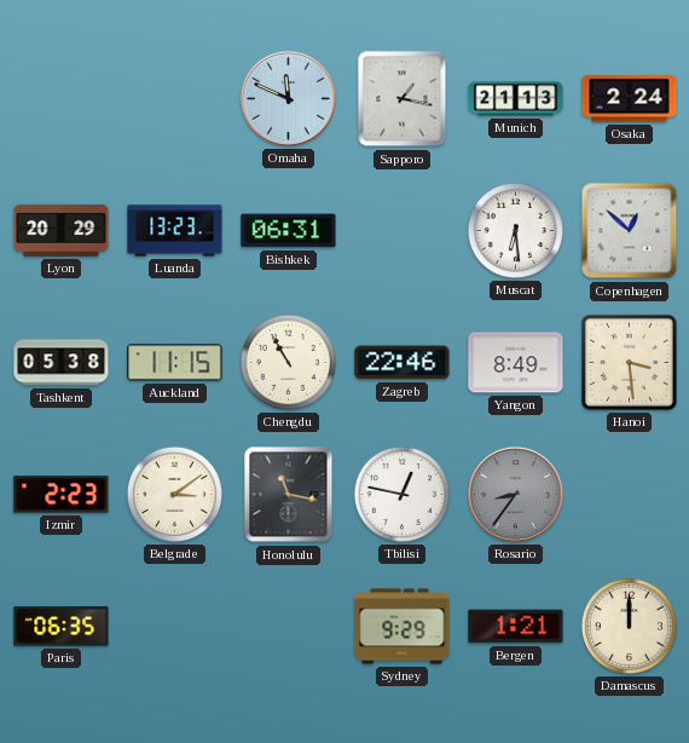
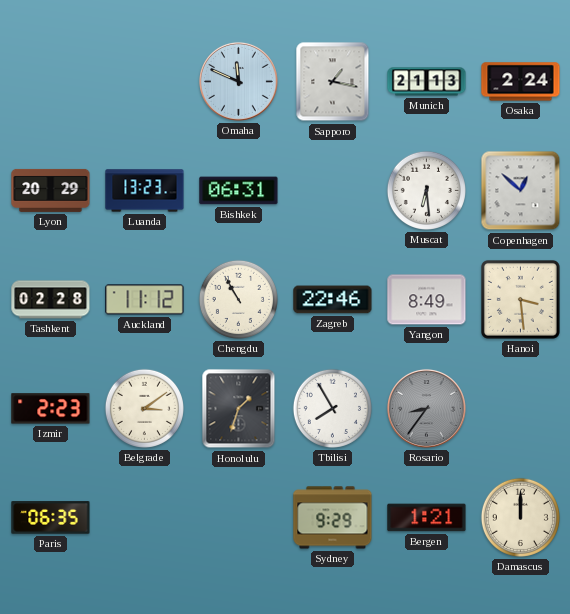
Tashkent: 05:38 -> 02:28
Auckland: 11:15 -> 11:12
Honolulu: 11:17 -> 1:33
Tbilisi: 12:47 -> 7:55
